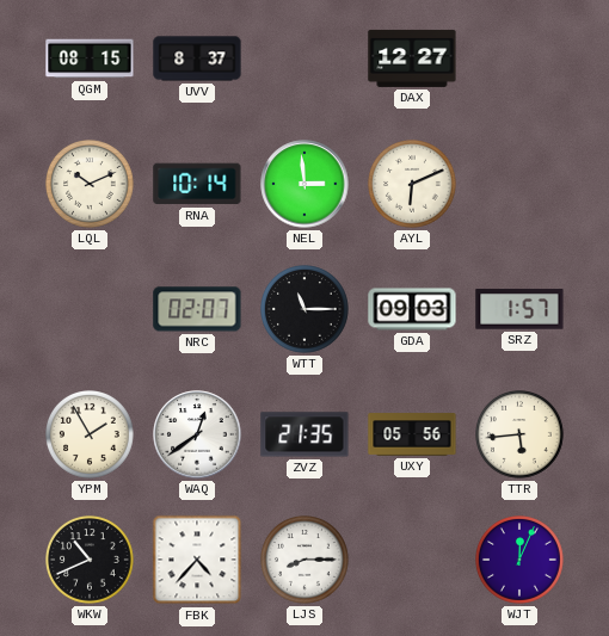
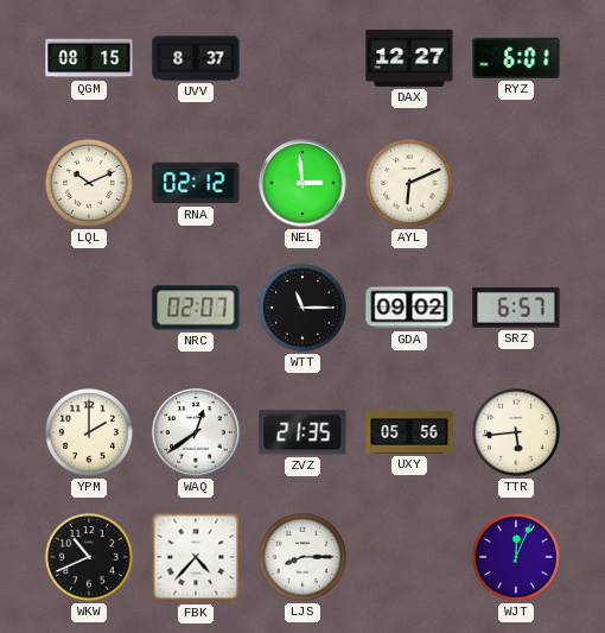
RYZ: none -> 6:01
RNA: 10:14 -> 02:12
GDA: 09:03 -> 09:02
SRZ: 1:57 -> 6:57
YPM: 1:55 -> 2:00
